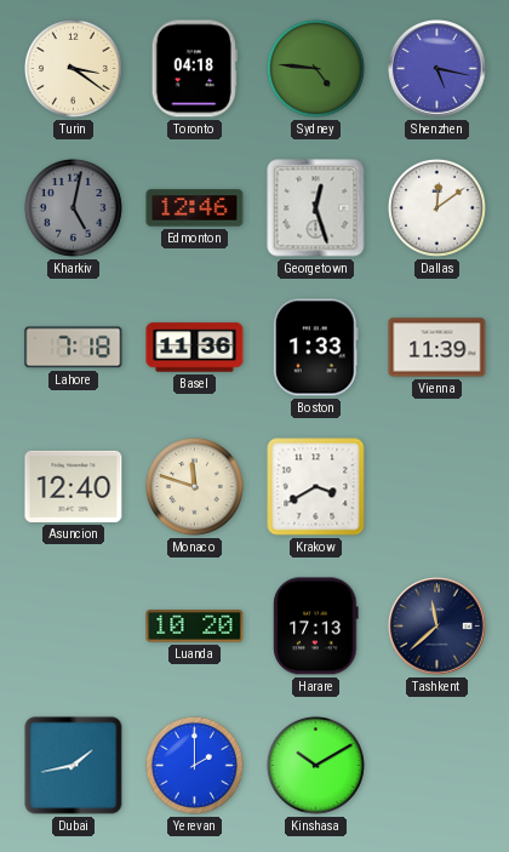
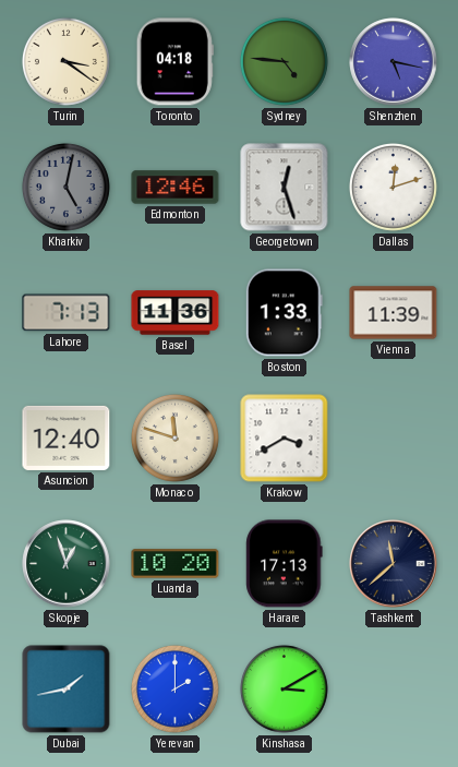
Dallas: 12:09 -> 12:12
Lahore: 7:18 -> 7:13
Skopje: none -> 12:57
Kinshasa: 10:10 -> 3:10
